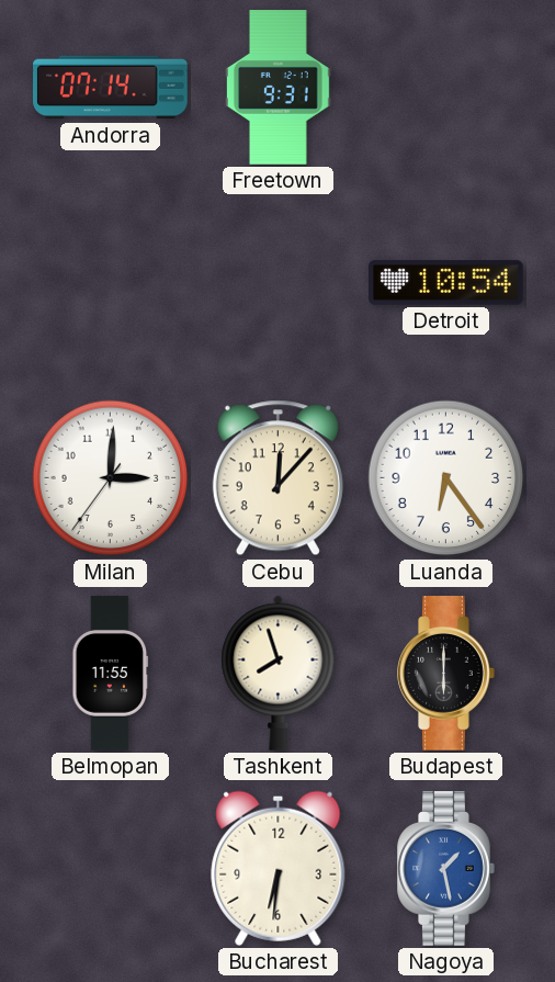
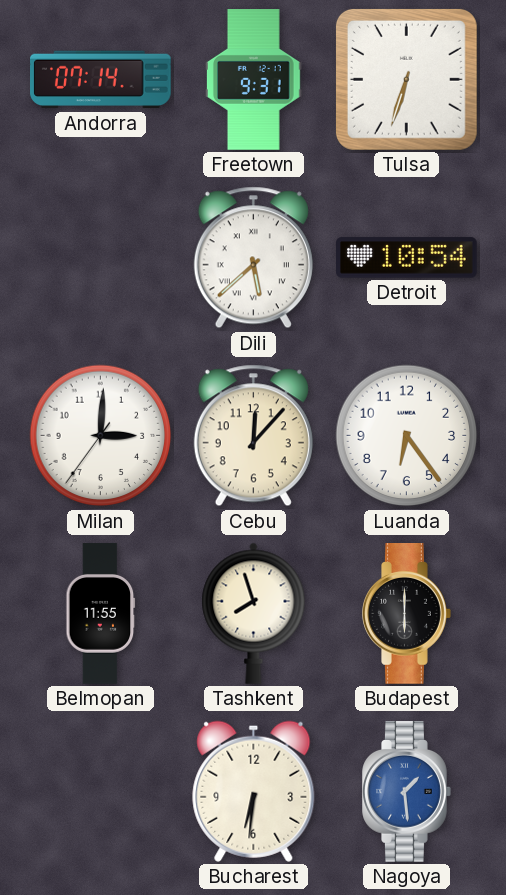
Tulsa: none -> 6:33
Dili: none -> 5:38
Nagoya: 1:28 -> 1:29
